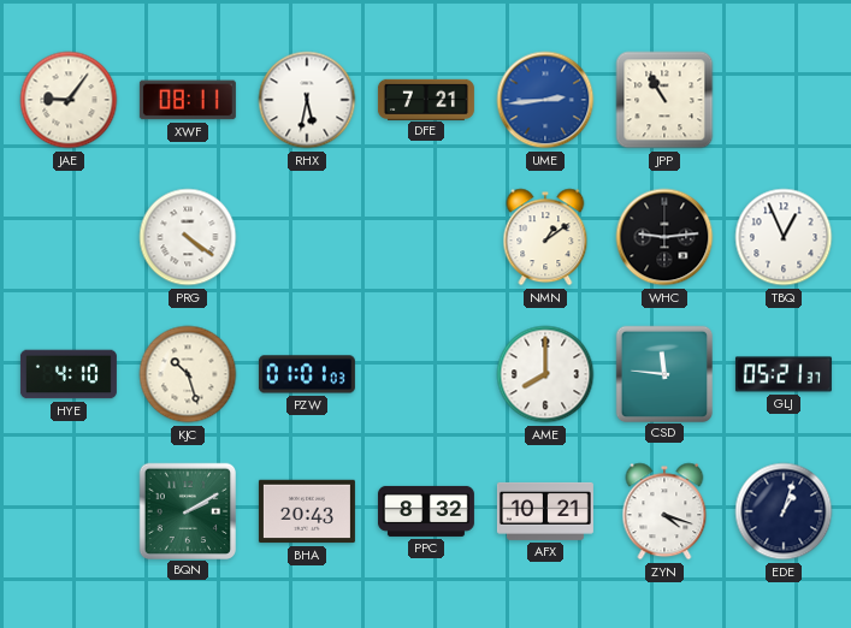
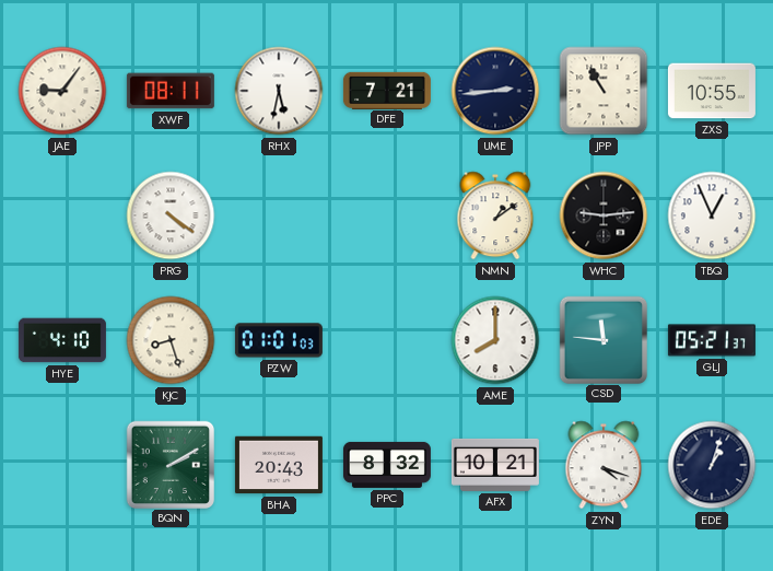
UME dial: blue -> navy
ZXS: none -> 10:55
KJC: 10:27 -> 8:27
